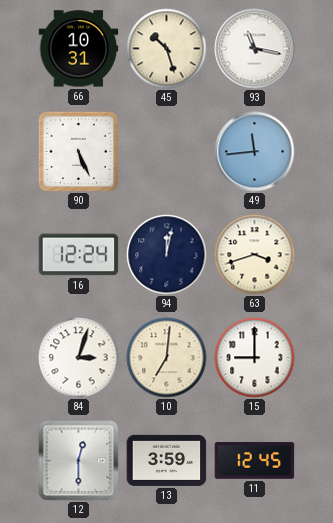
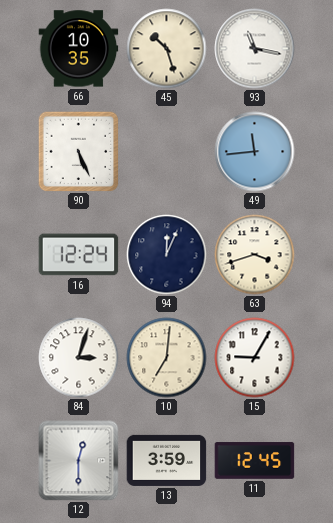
66: 10:31 -> 10:35
94: 12:02 -> 12:04
15: 9:00 -> 9:05
